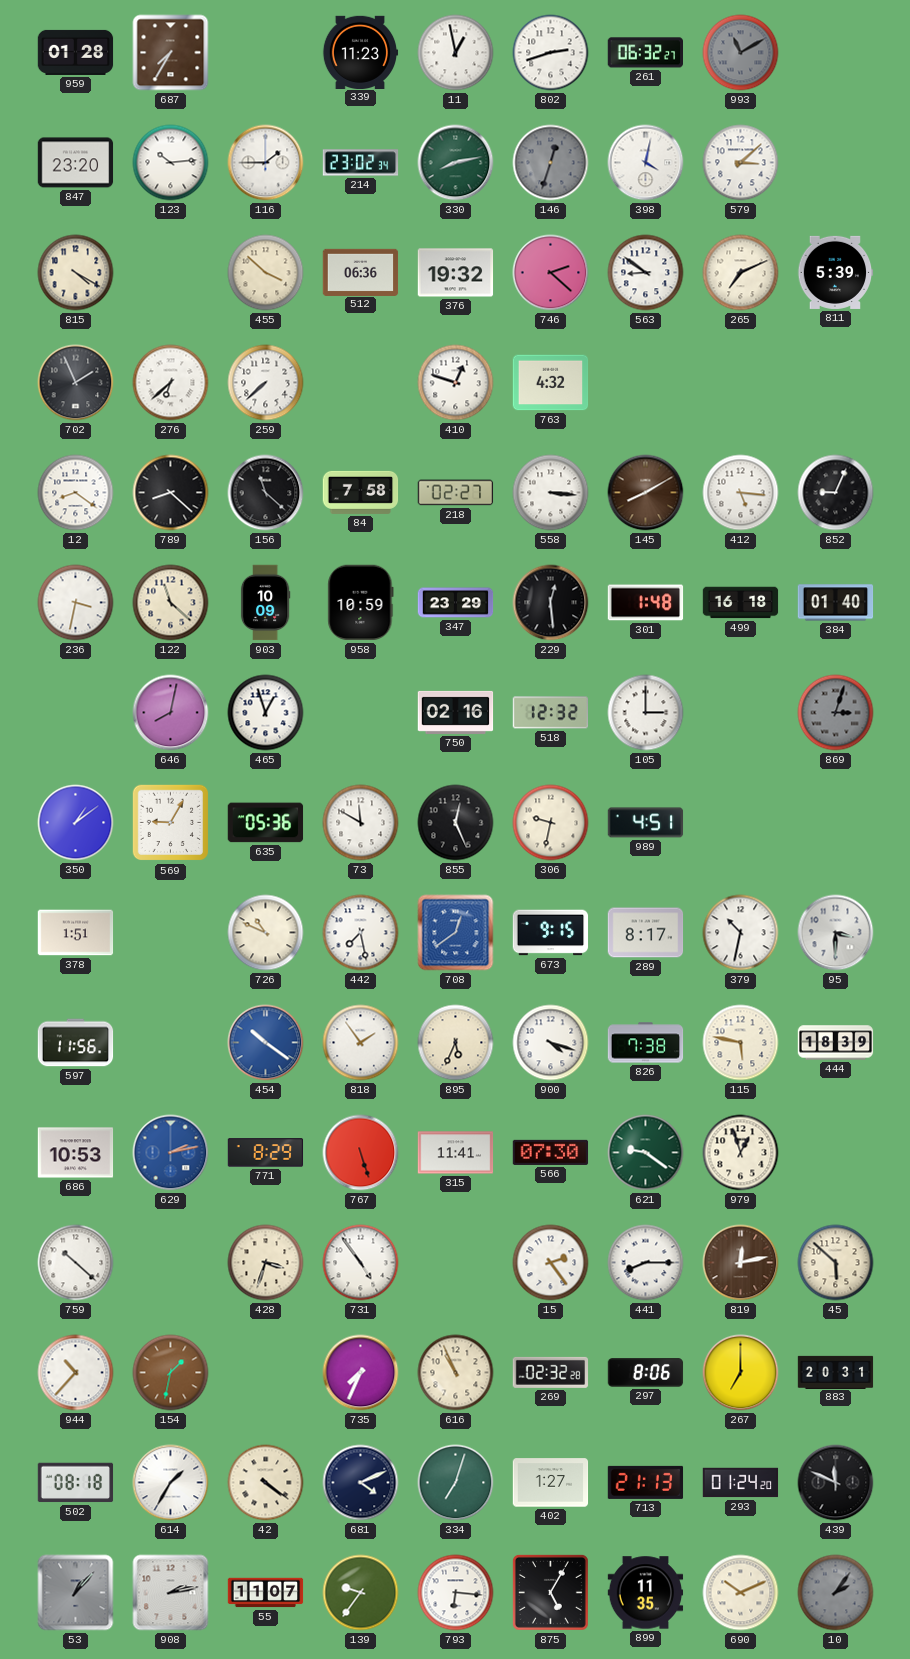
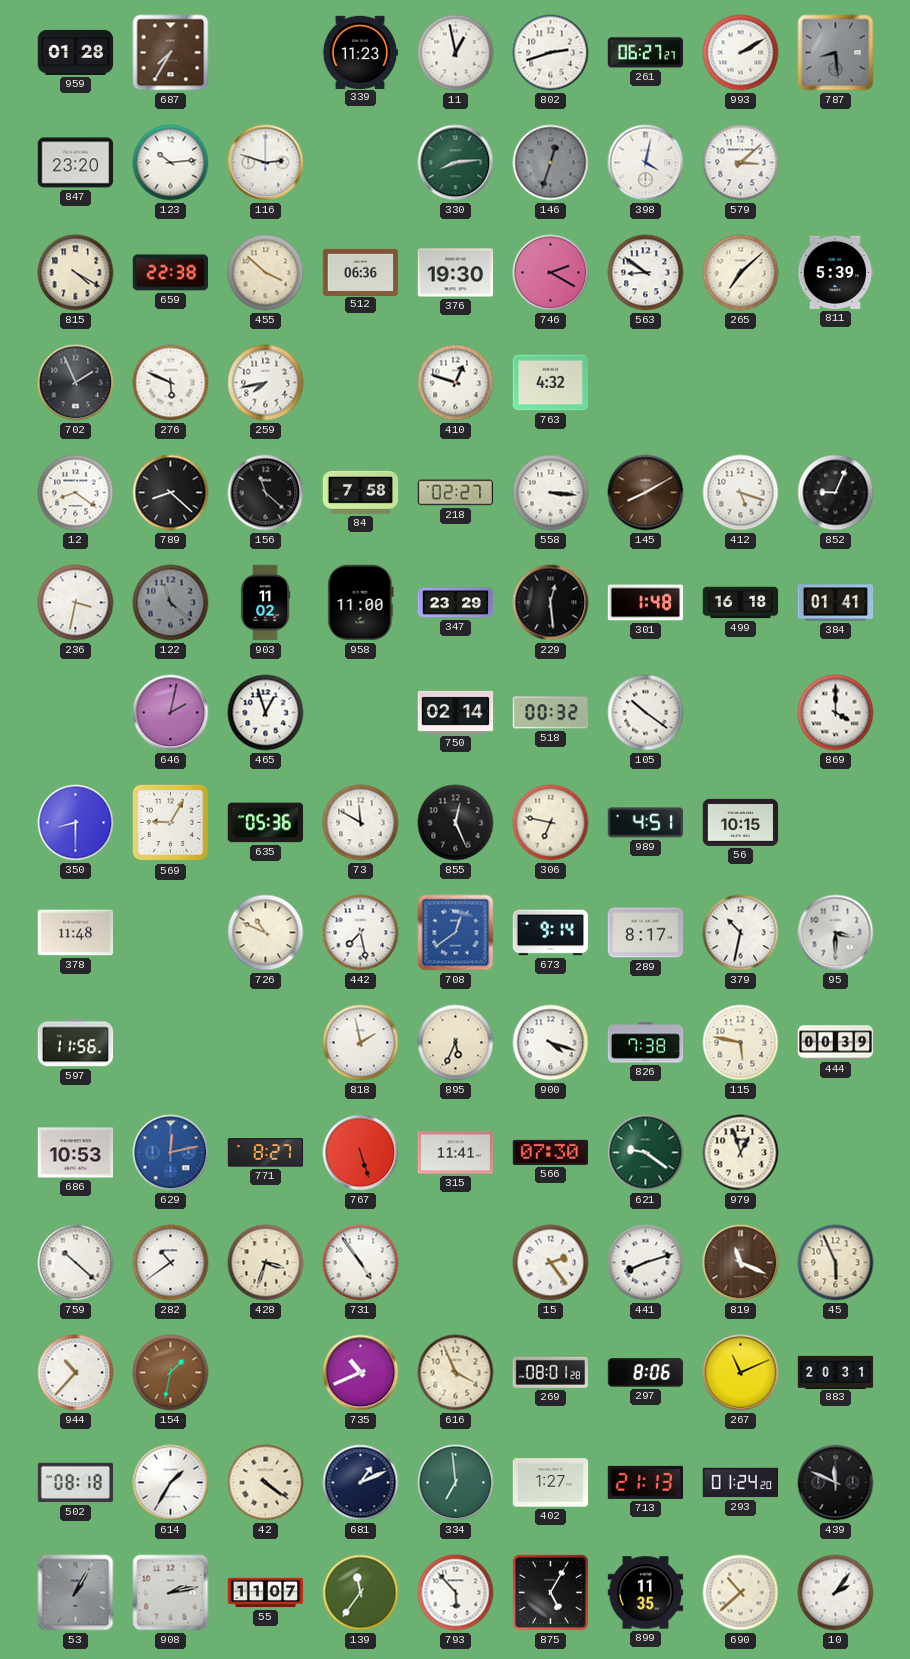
261: 06:32 -> 06:27
993: 11:10 -> 2:10
993 dial: grey -> white
787: none -> 8:29
116: 1:45 -> 2:48
214: 23:02 -> none
330: 8:13 -> 8:14
659: none -> 22:38
376: 19:32 -> 19:30
746: 2:22 -> 2:20
265: 7:11 -> 7:08
276: 6:38 -> 5:49
259: 7:38 -> 7:43
412: 5:16 -> 5:18
122 dial: cream -> grey
903: 10:09 -> 11:02
958: 10:59 -> 11:00
384: 01:40 -> 01:41
646: 8:02 -> 2:02
750: 02:16 -> 02:14
518: 12:32 -> 00:32
105: 3:00 -> 10:21
869: 3:03 -> 4:00
869 dial: grey -> white
350: 1:09 -> 8:30
306: 9:32 -> 6:47
56: none -> 10:15
378: 1:51 -> 11:48
673: 9:15 -> 9:14
454: 10:21 -> none
818: 1:54 -> 1:58
444: 18:39 -> 00:39
629: 2:13 -> 12:13
771: 8:29 -> 8:27
282: none -> 10:39
441: 8:15 -> 8:12
819: 12:13 -> 11:19
45: 5:52 -> 5:56
735: 7:34 -> 10:41
616: 10:56 -> 3:56
269: 02:32 -> 08:01
267: 7:00 -> 11:11
681: 4:11 -> 1:11
334: 7:03 -> 6:59
53: 1:07 -> 1:05
139: 9:36 -> 11:36
793: 6:16 -> 5:53
690: 10:11 -> 10:38
10 dial: grey -> white
